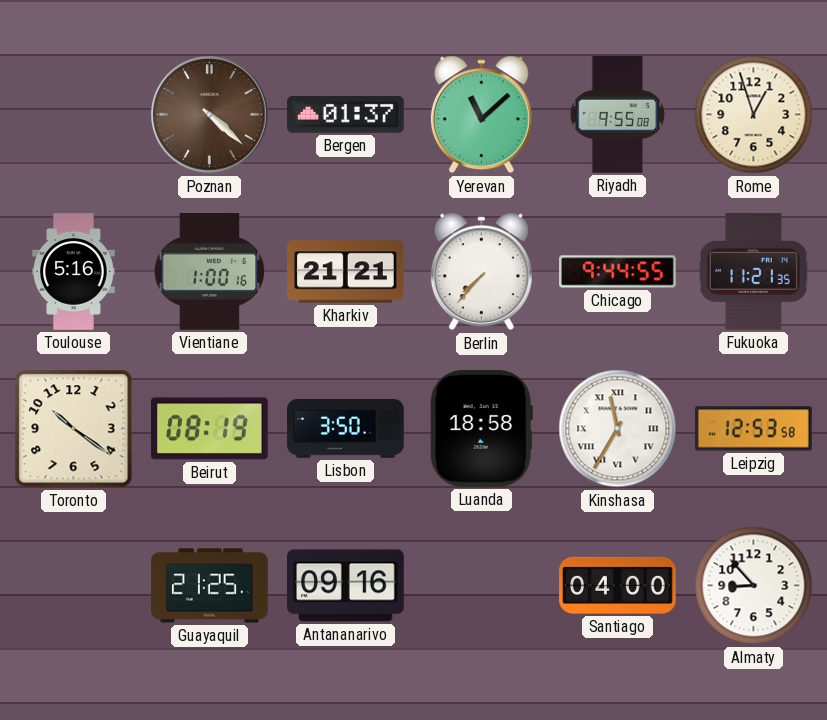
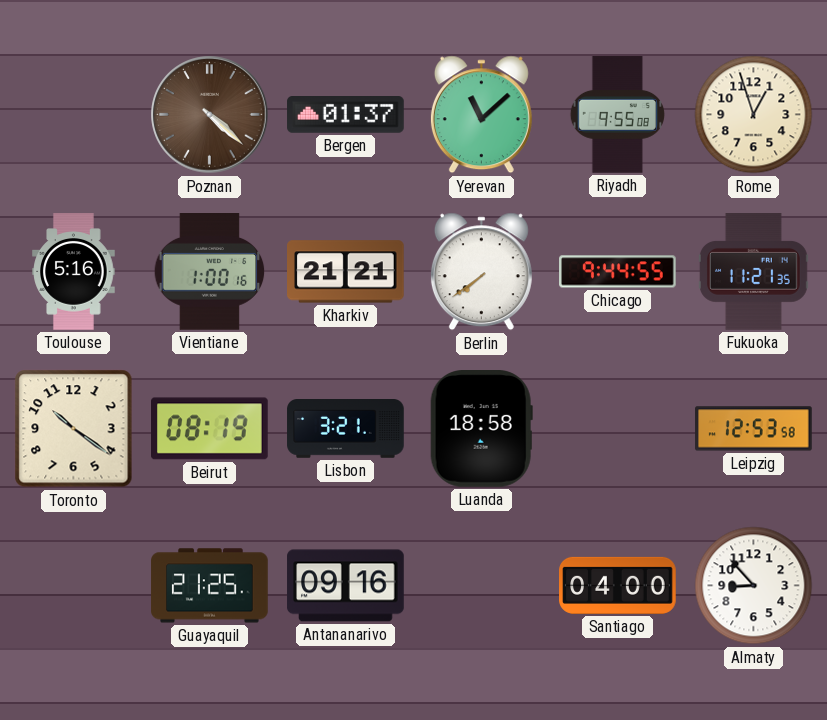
Berlin: 7:37 -> 7:39
Lisbon: 3:50 -> 3:21
Kinshasa: 11:35 -> none
